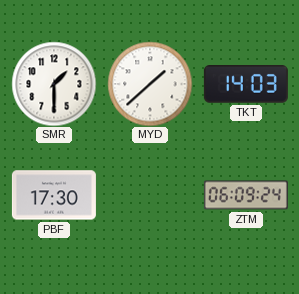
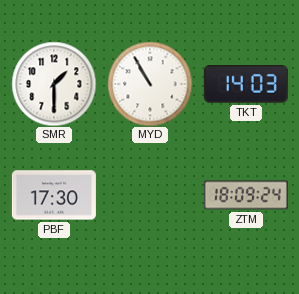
MYD: 1:38 -> 10:55
ZTM: 06:09 -> 18:09
